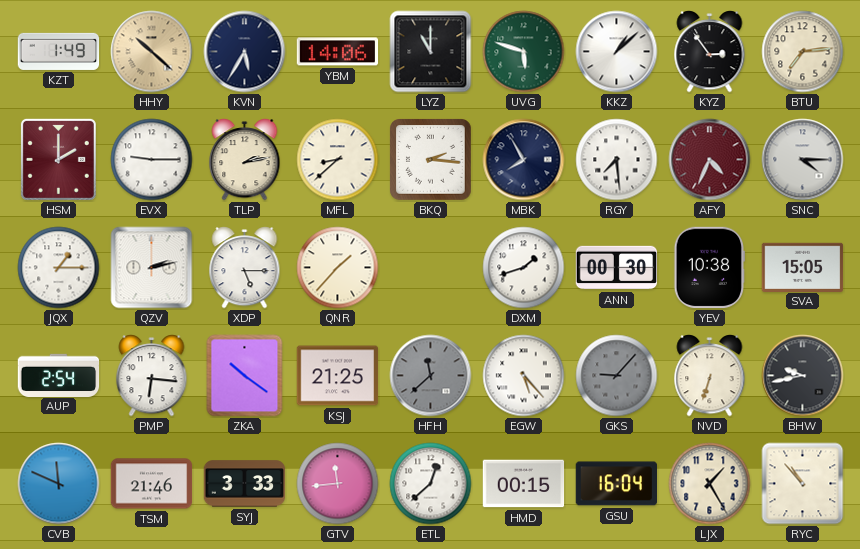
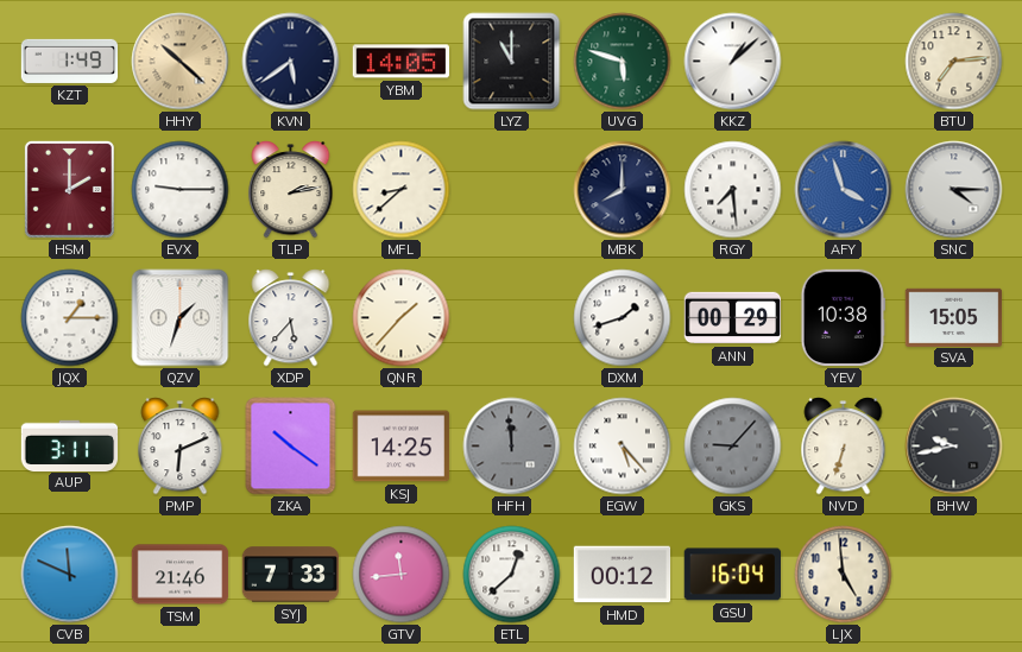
KVN: 5:35 -> 5:39
YBM: 14:06 -> 14:05
KYZ: 2:54 -> none
BKQ: 2:16 -> none
MBK: 7:55 -> 8:00
AFY: 4:34 -> 3:57
AFY dial: burgundy -> blue
QZV: 2:13 -> 1:33
XDP: 5:15 -> 5:37
ANN: 00:30 -> 00:29
AUP: 2:54 -> 3:11
PMP: 6:16 -> 6:11
KSJ: 21:25 -> 14:25
HFH: 11:38 -> 11:59
SYJ: 3:33 -> 7:33
HMD: 00:15 -> 00:12
LJX: 1:25 -> 4:59
RYC: 10:53 -> none
